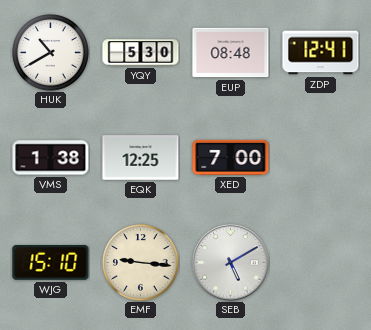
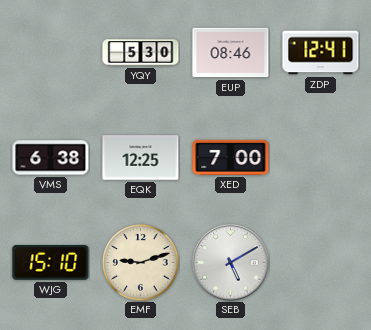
HUK: 10:40 -> none
EUP: 08:48 -> 08:46
VMS: 1:38 -> 6:38
EMF: 9:16 -> 9:12
